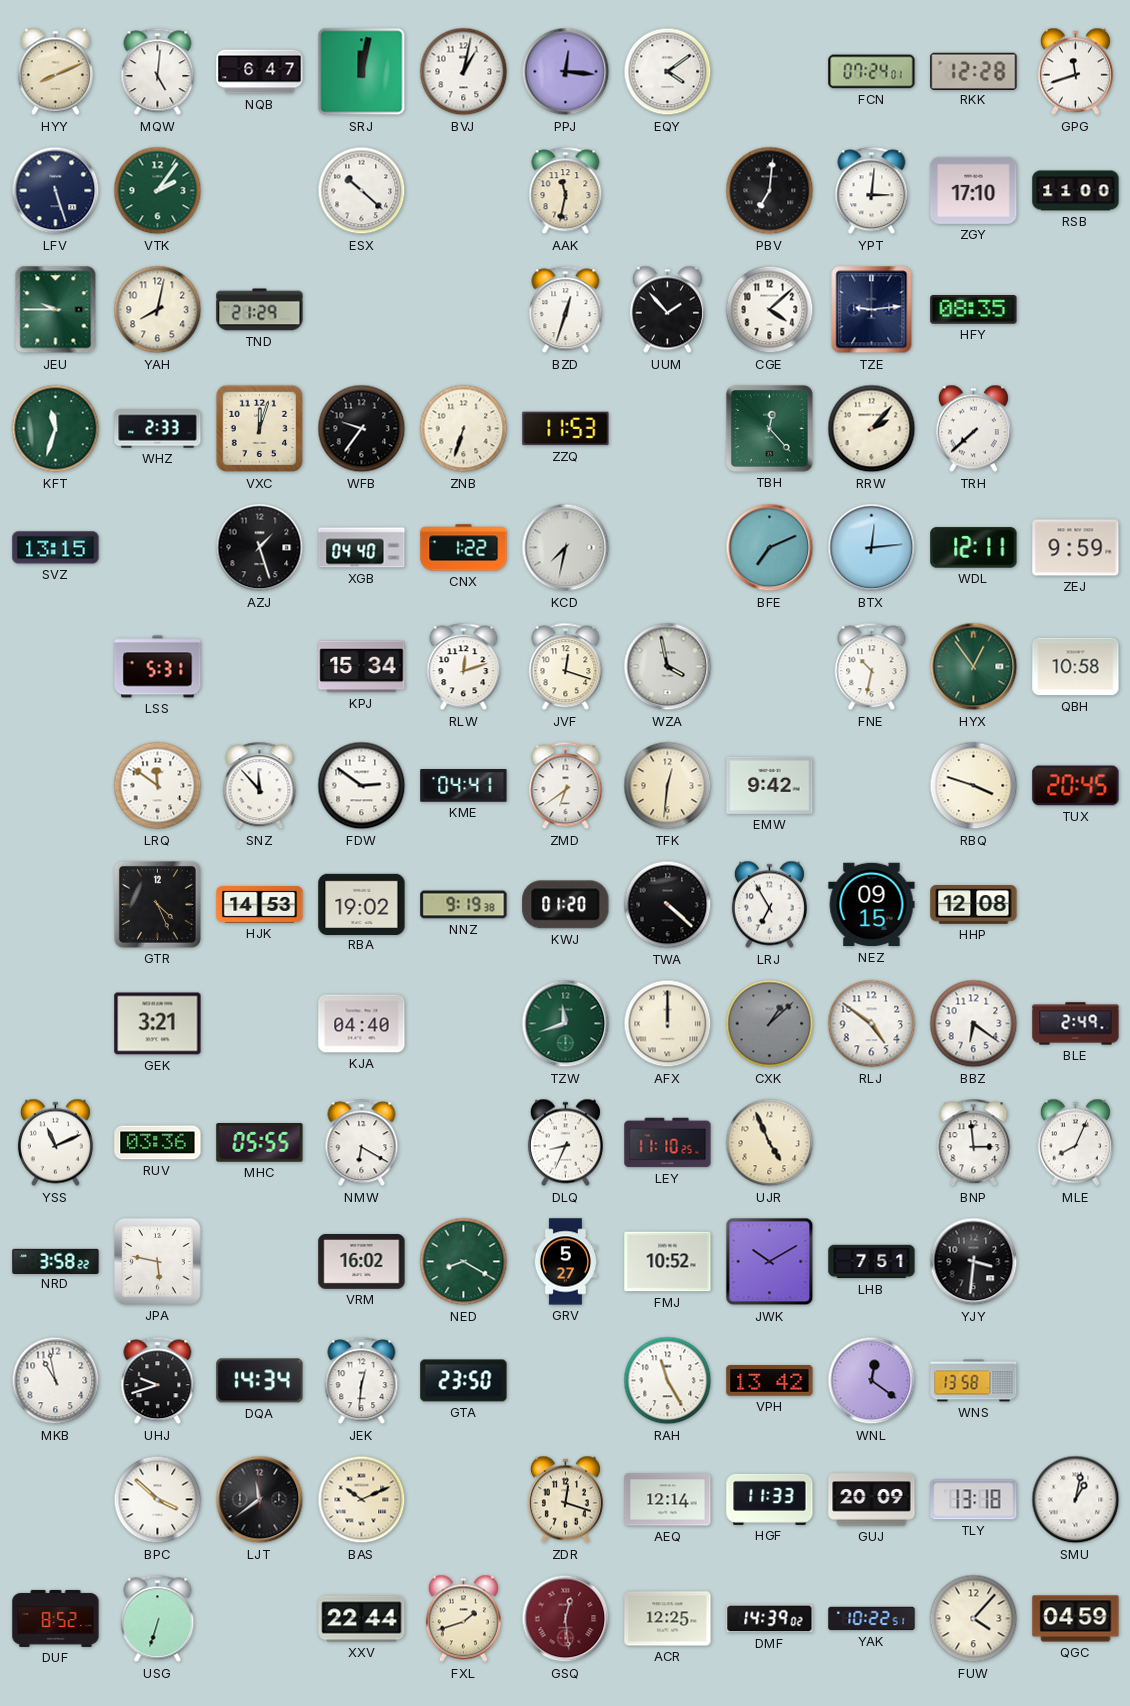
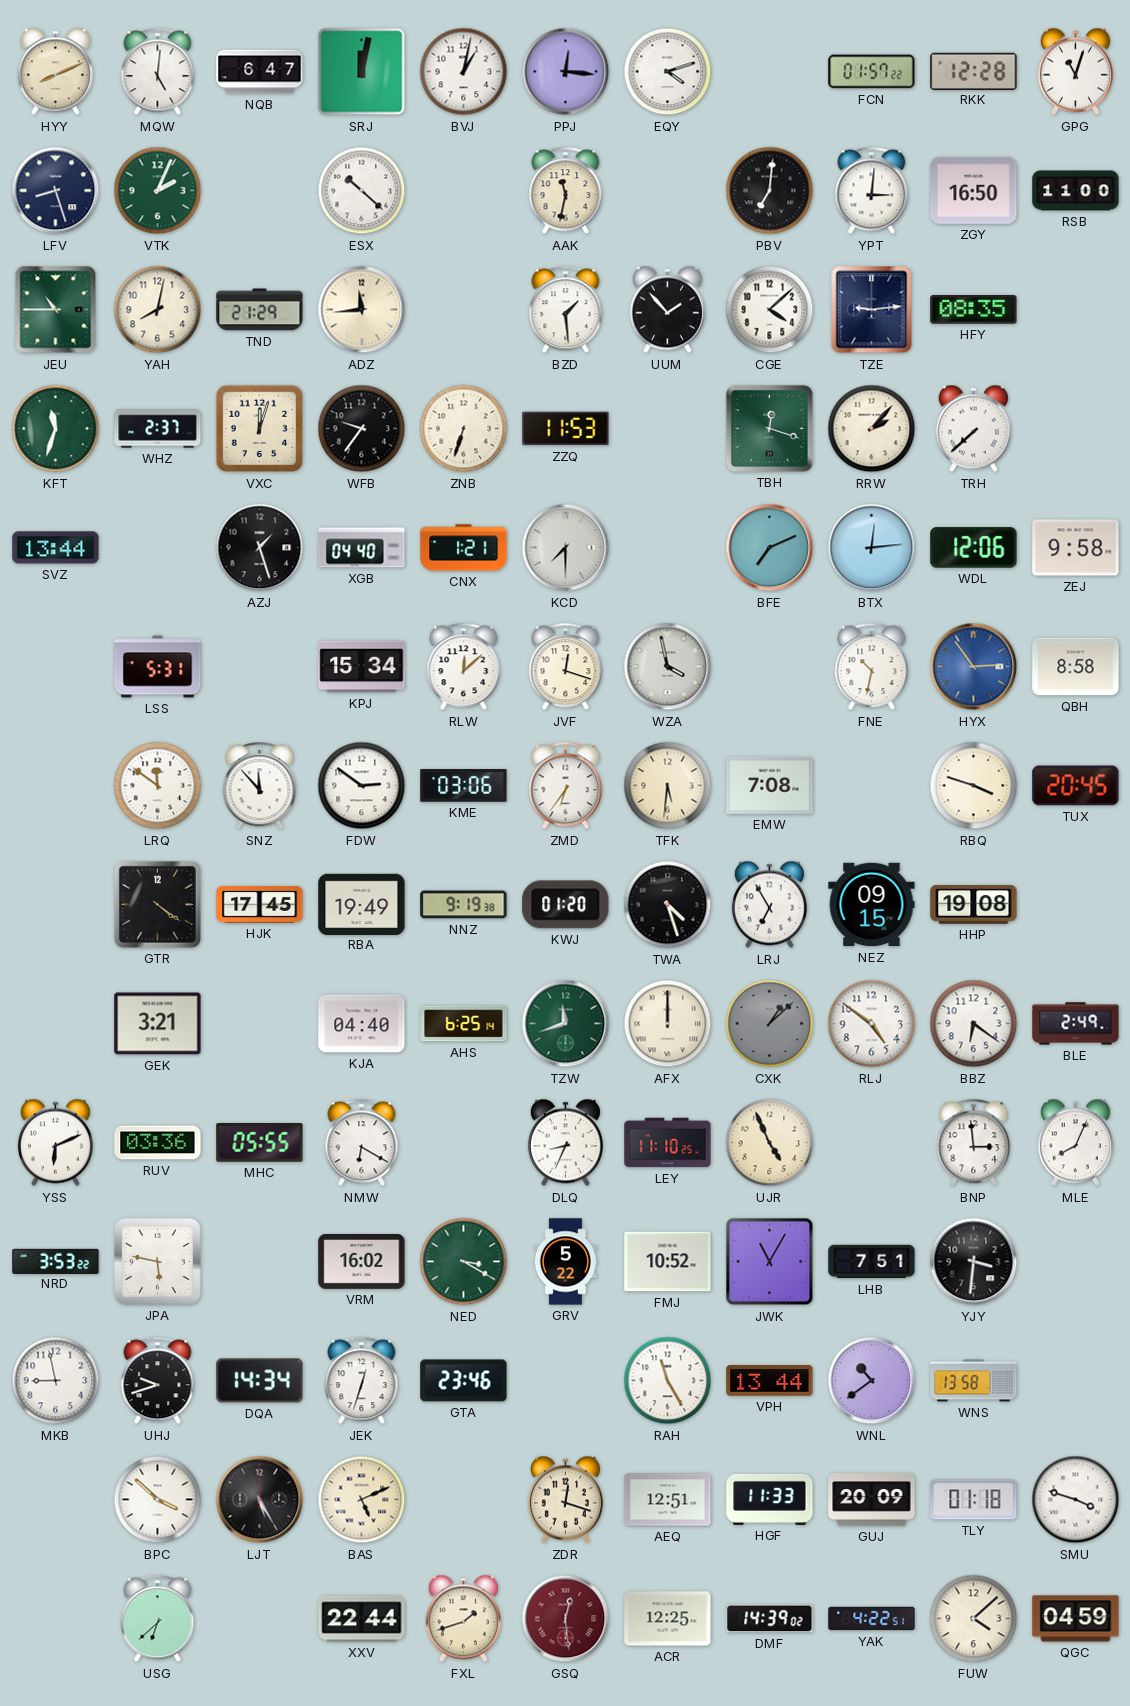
EQY: 4:09 -> 4:12
FCN: 07:24 -> 01:57
GPG: 11:42 -> 11:03
LFV: 5:27 -> 8:27
VTK: 2:06 -> 2:04
ZGY: 17:10 -> 16:50
JEU: 9:45 -> 10:45
ADZ: none -> 11:44
BZD: 12:33 -> 1:29
WHZ: 2:33 -> 2:37
TBH: 12:23 -> 12:18
SVZ: 13:15 -> 13:44
CNX: 1:22 -> 1:21
KCD: 7:32 -> 7:30
WDL: 12:11 -> 12:06
ZEJ: 9:59 -> 9:58
RLW: 12:12 -> 12:08
HYX: 12:54 -> 2:54
HYX dial: green -> blue
QBH: 10:58 -> 8:58
KME: 04:41 -> 03:06
ZMD: 6:39 -> 6:36
TFK: 12:31 -> 5:31
EMW: 9:42 -> 7:08
GTR: 4:26 -> 4:21
HJK: 14:53 -> 17:45
RBA: 19:02 -> 19:49
TWA: 4:22 -> 4:27
HHP: 12:08 -> 19:08
AHS: none -> 6:25
YSS: 11:11 -> 6:11
NRD: 3:58 -> 3:53
NED: 8:20 -> 3:20
GRV: 5:27 -> 5:22
JWK: 10:10 -> 11:05
MKB: 10:58 -> 8:58
JEK: 12:31 -> 12:33
GTA: 23:50 -> 23:46
VPH: 13:42 -> 13:44
WNL: 12:21 -> 10:39
LJT: 11:39 -> 5:25
BAS: 10:11 -> 5:11
AEQ: 12:14 -> 12:51
TLY: 13:18 -> 01:18
SMU: 1:02 -> 3:48
DUF: 8:52 -> none
USG: 6:33 -> 6:38
YAK: 10:22 -> 4:22
FUW: 4:07 -> 4:08
